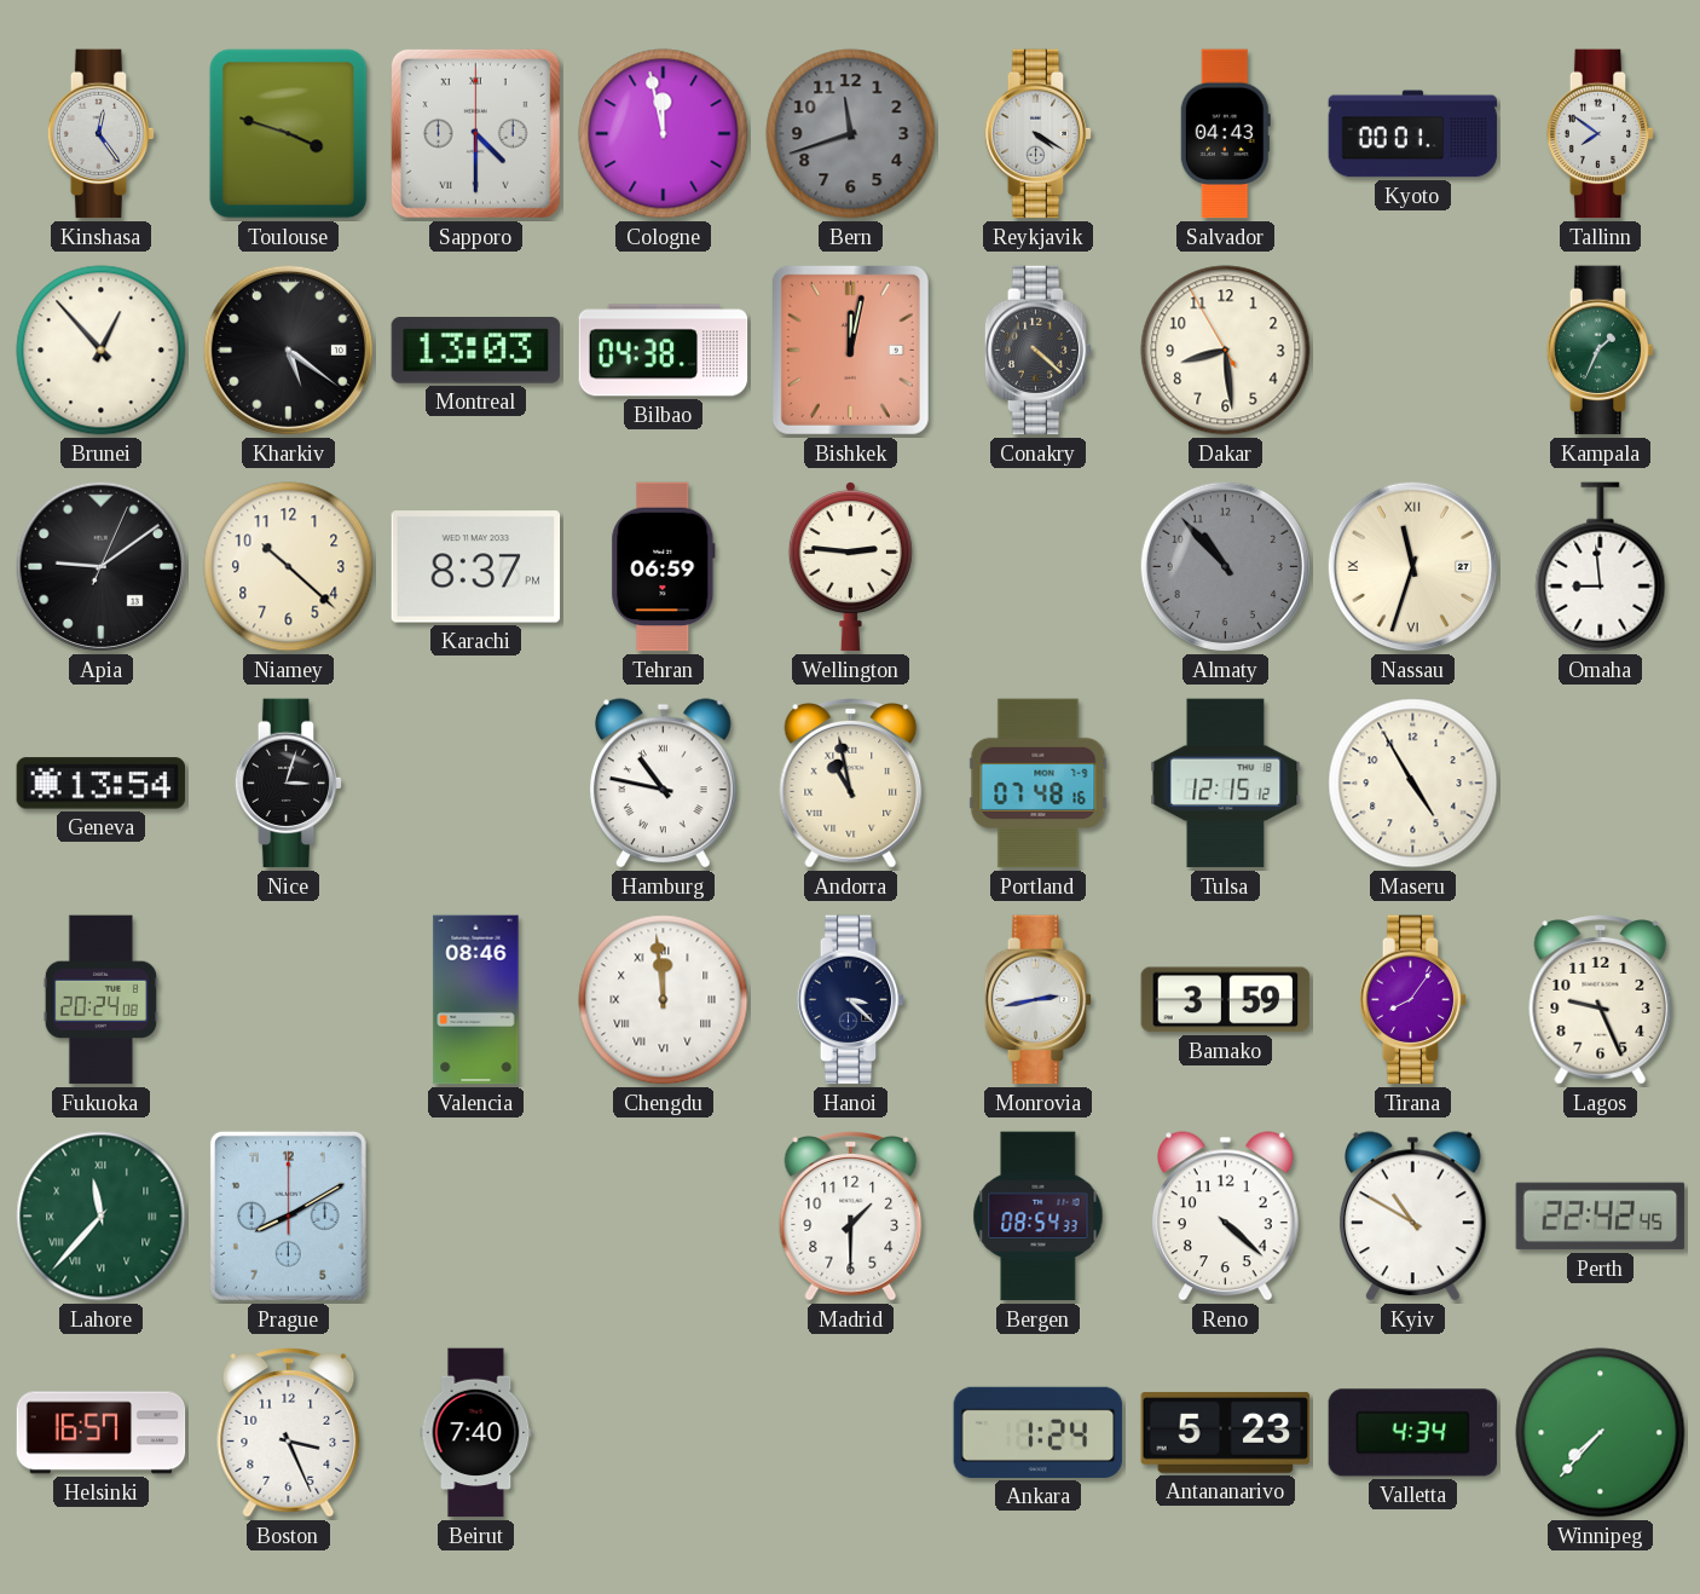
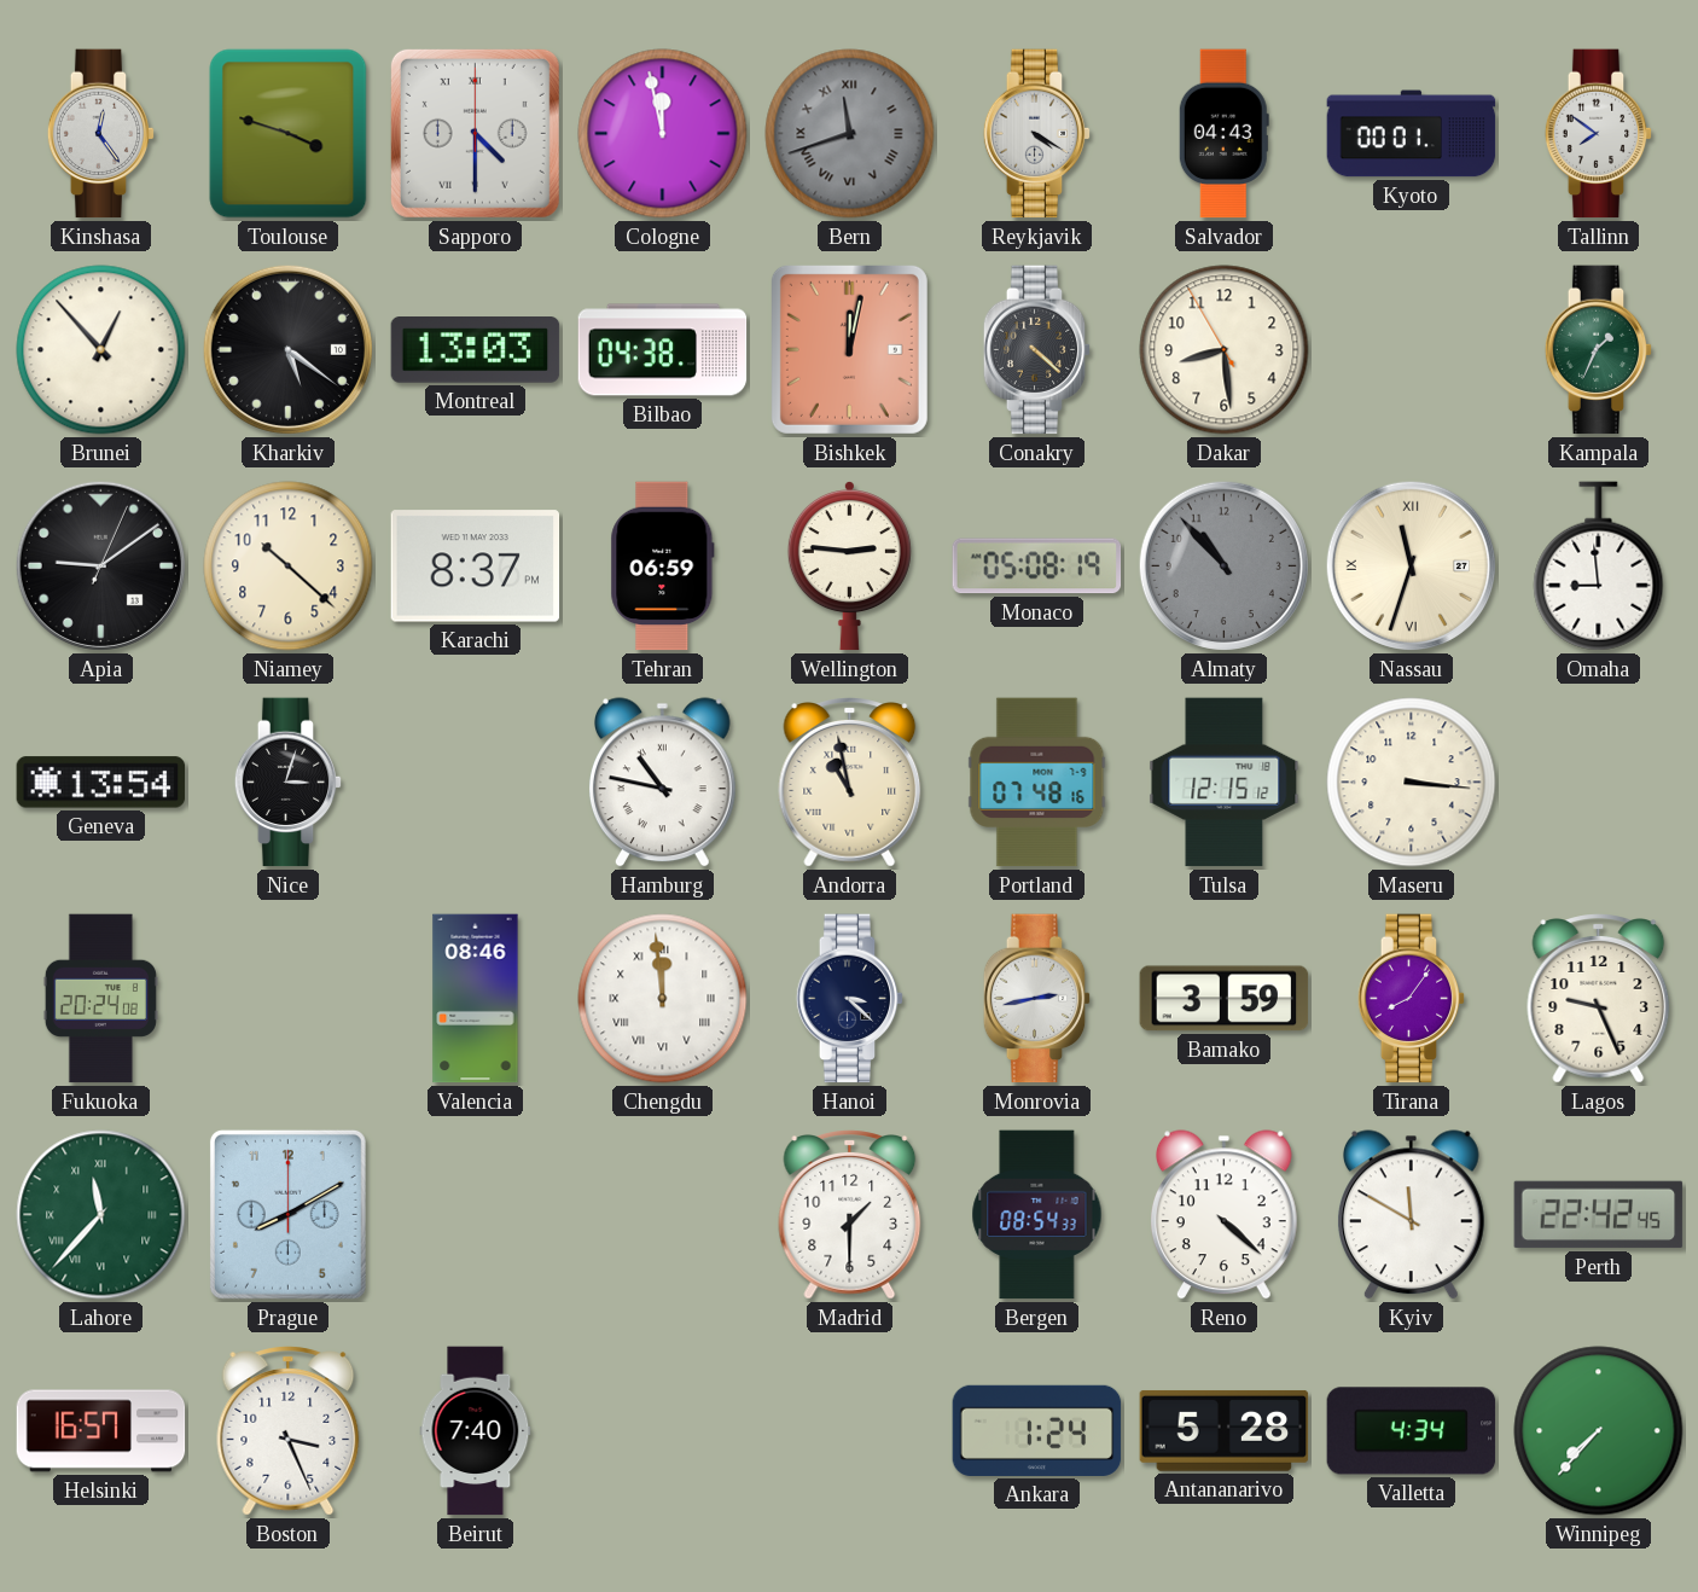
Bern numerals: Arabic -> Roman
Monaco: none -> 05:08
Maseru: 4:55 -> 3:16
Kyiv: 10:50 -> 11:50
Antananarivo: 5:23 -> 5:28
